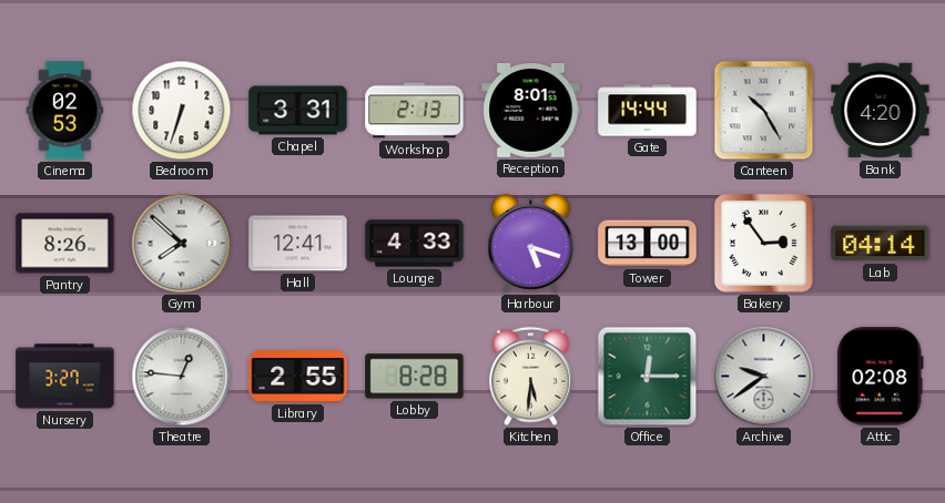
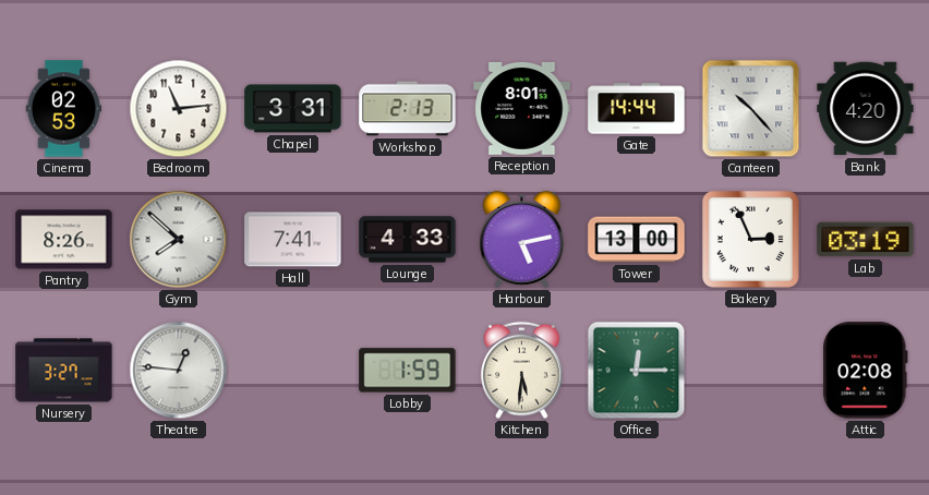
Bedroom: 6:33 -> 11:14
Canteen: 10:25 -> 10:23
Hall: 12:41 -> 7:41
Harbour: 5:18 -> 5:13
Bakery: 2:54 -> 2:56
Lab: 04:14 -> 03:19
Library: 2:55 -> none
Lobby: 8:28 -> 1:59
Archive: 9:39 -> none
